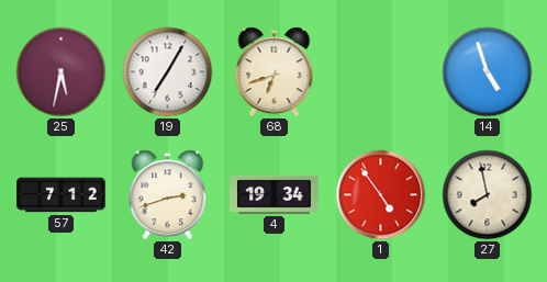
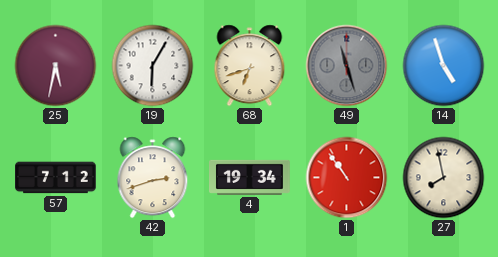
19: 7:05 -> 6:05
49: none -> 11:27
1: 4:54 -> 10:54
